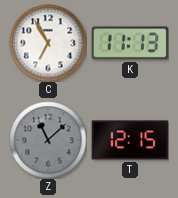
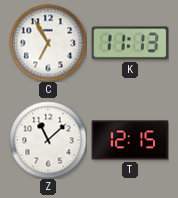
Z dial: grey -> white
